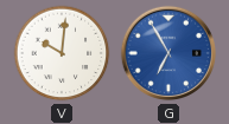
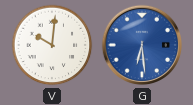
G: 6:55 -> 6:29
